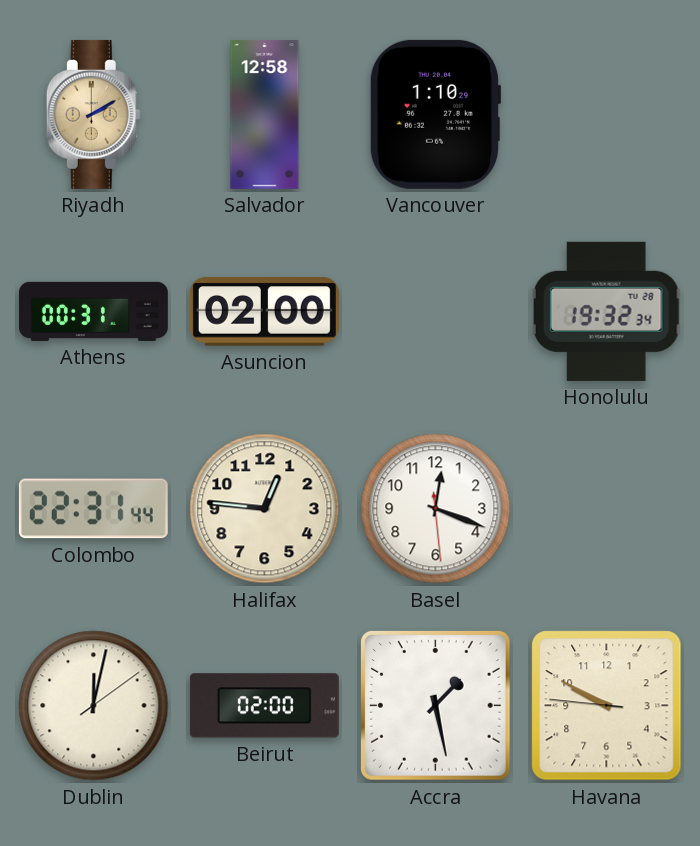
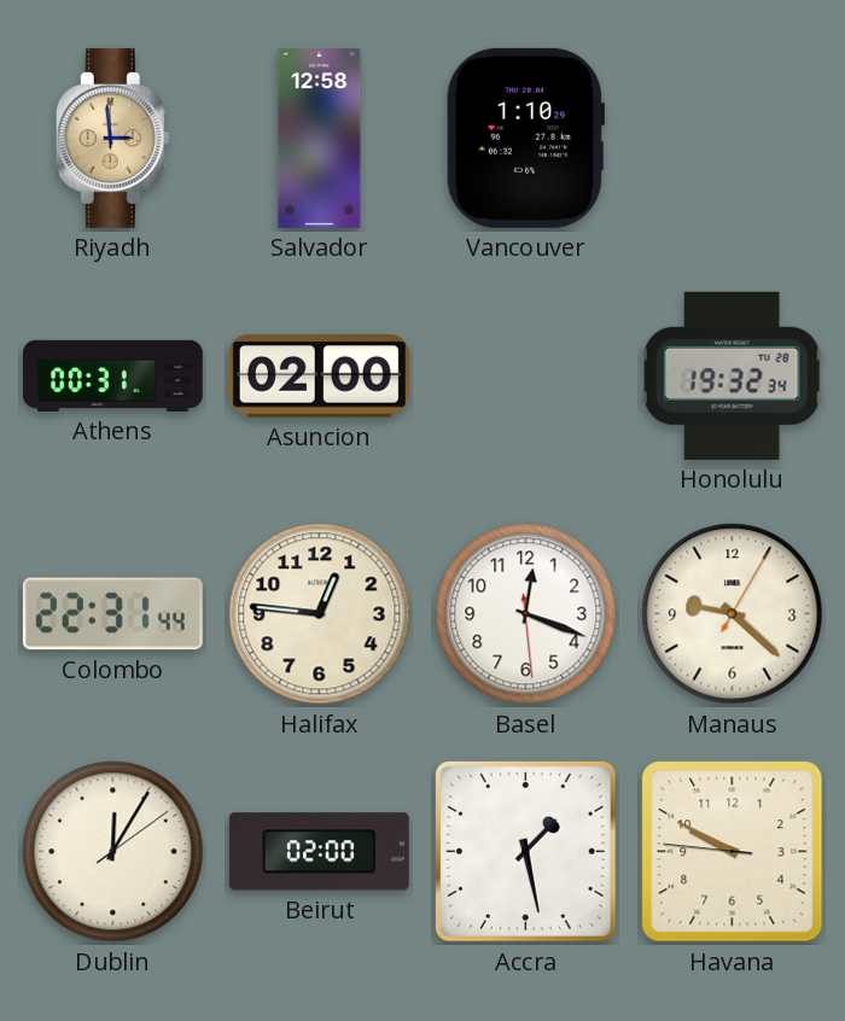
Riyadh: 2:10 -> 2:59
Manaus: none -> 9:22
Dublin: 12:02 -> 12:05
